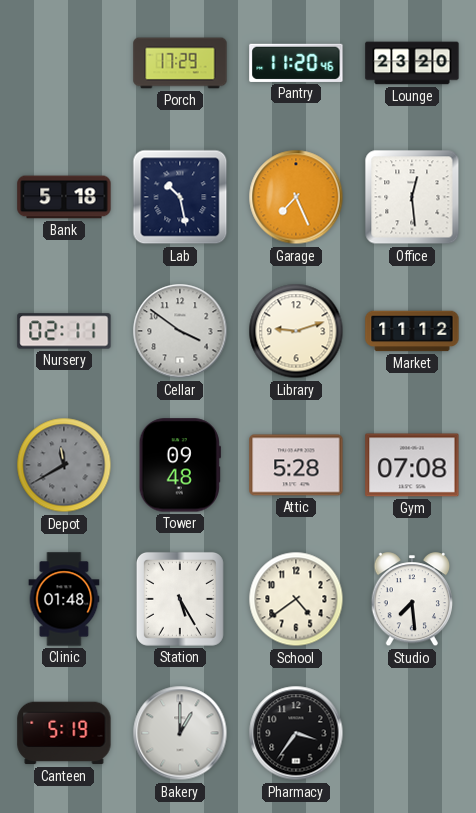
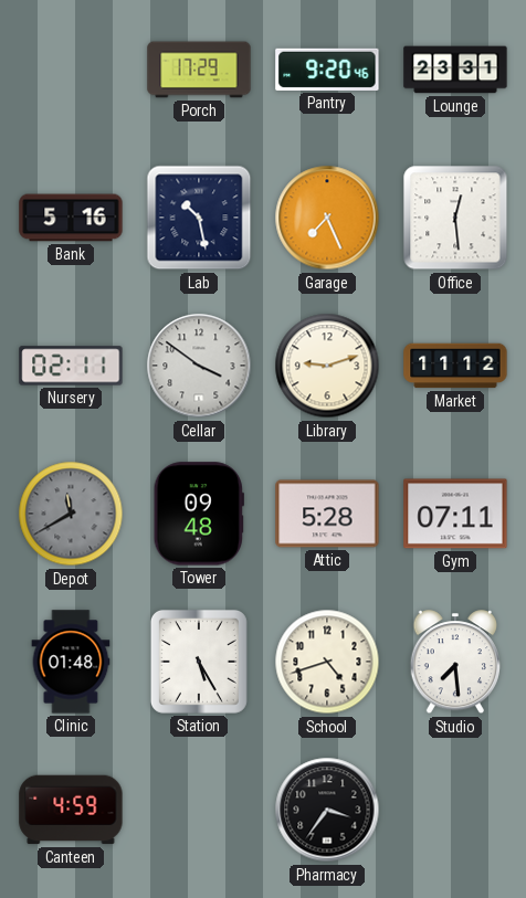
Pantry: 11:20 -> 9:20
Lounge: 23:20 -> 23:31
Bank: 5:18 -> 5:16
Gym: 07:08 -> 07:11
School: 4:39 -> 4:42
Canteen: 5:19 -> 4:59
Bakery: 1:00 -> none
